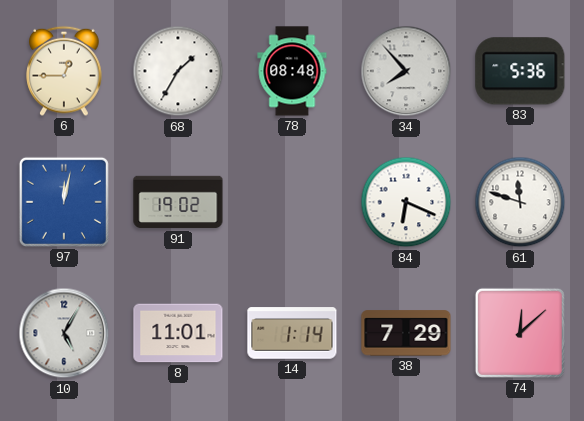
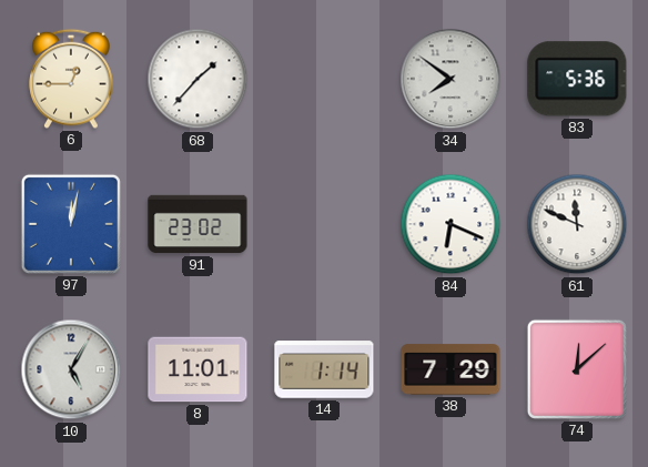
68: 1:35 -> 1:37
78: 08:48 -> none
34: 7:53 -> 7:51
91: 19:02 -> 23:02
61: 11:48 -> 11:49
